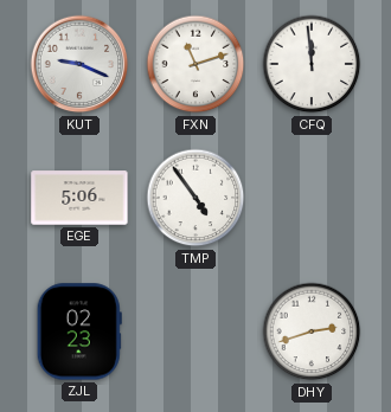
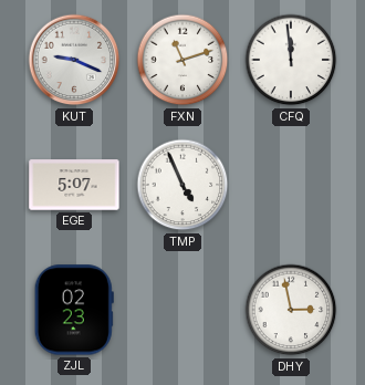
EGE: 5:06 -> 5:07
TMP: 4:54 -> 4:56
DHY: 2:42 -> 2:58
